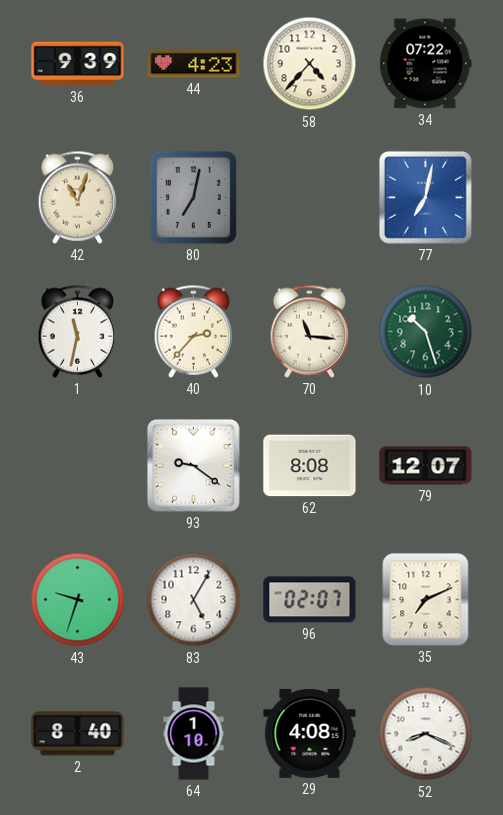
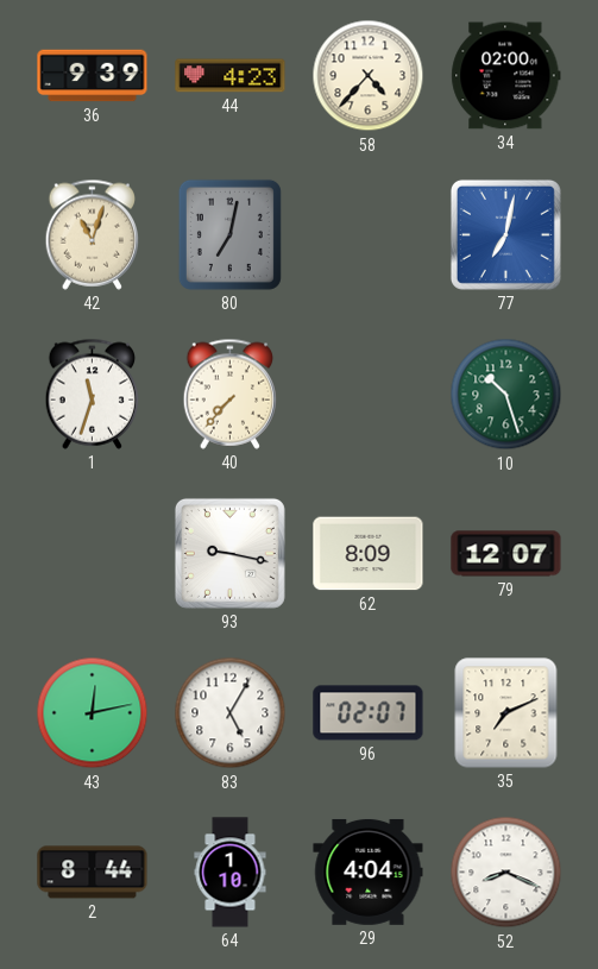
34: 07:22 -> 02:00
1: 11:32 -> 11:33
40: 2:37 -> 7:37
70: 11:16 -> none
93: 9:21 -> 9:17
62: 8:08 -> 8:09
43: 9:33 -> 12:13
2: 8:40 -> 8:44
29: 4:08 -> 4:04
